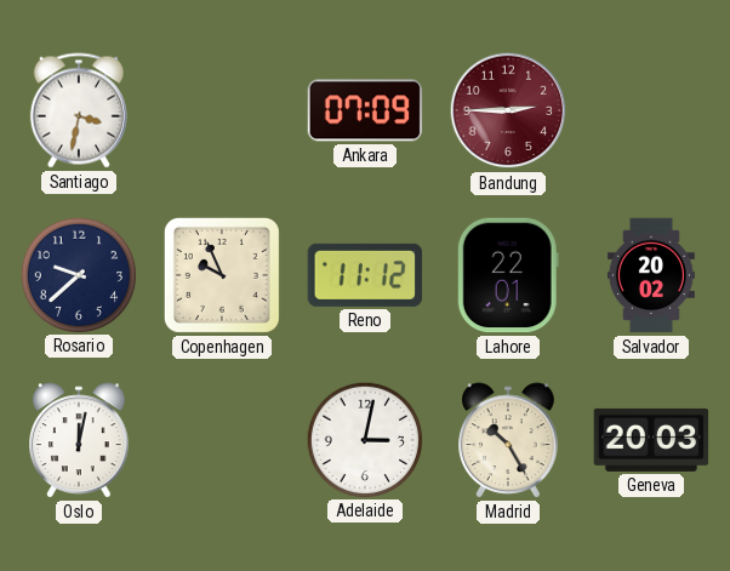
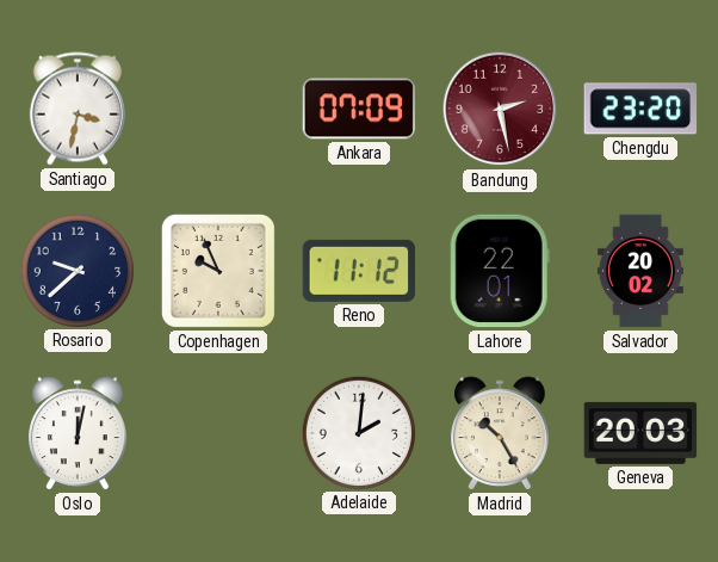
Bandung: 2:45 -> 2:28
Chengdu: none -> 23:20
Adelaide: 3:02 -> 2:01
